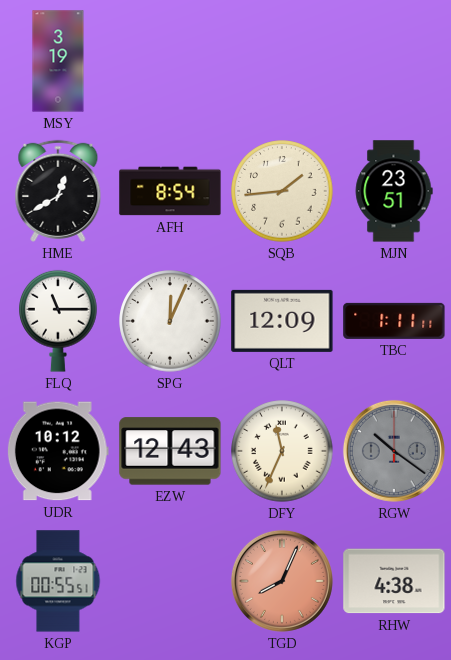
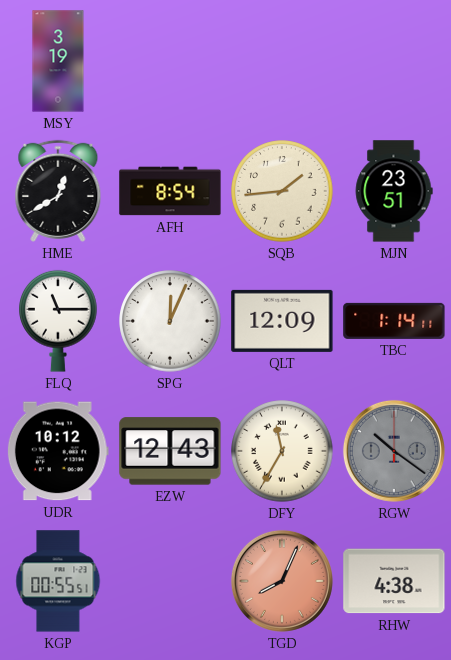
TBC: 1:11 -> 1:14
DFY: 11:34 -> 11:35
